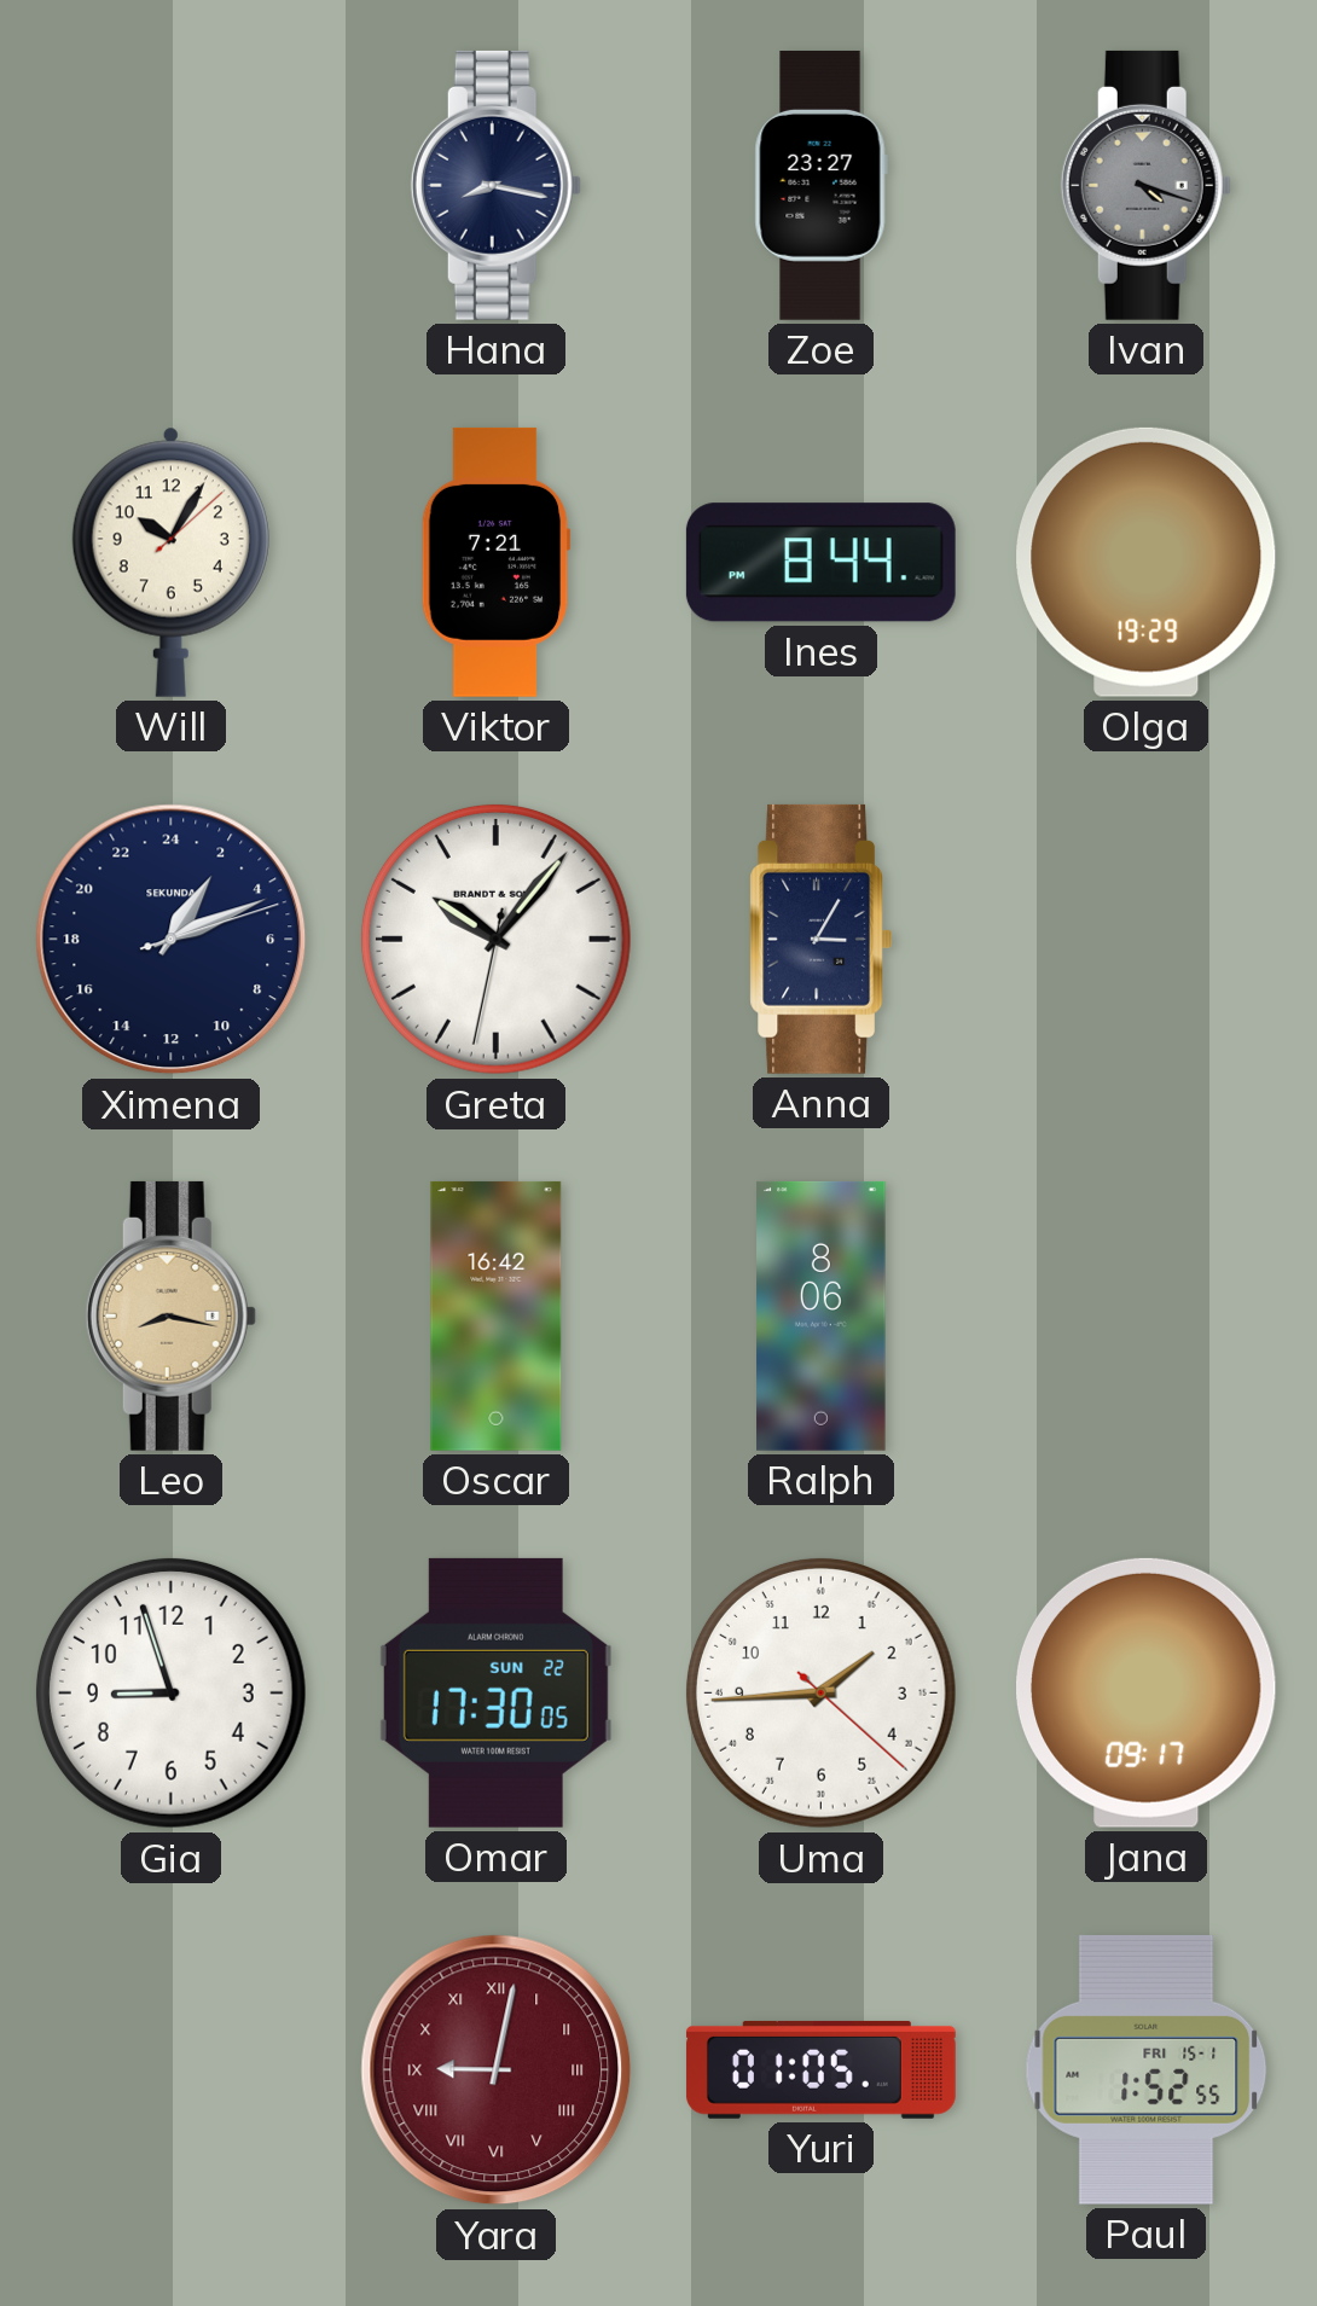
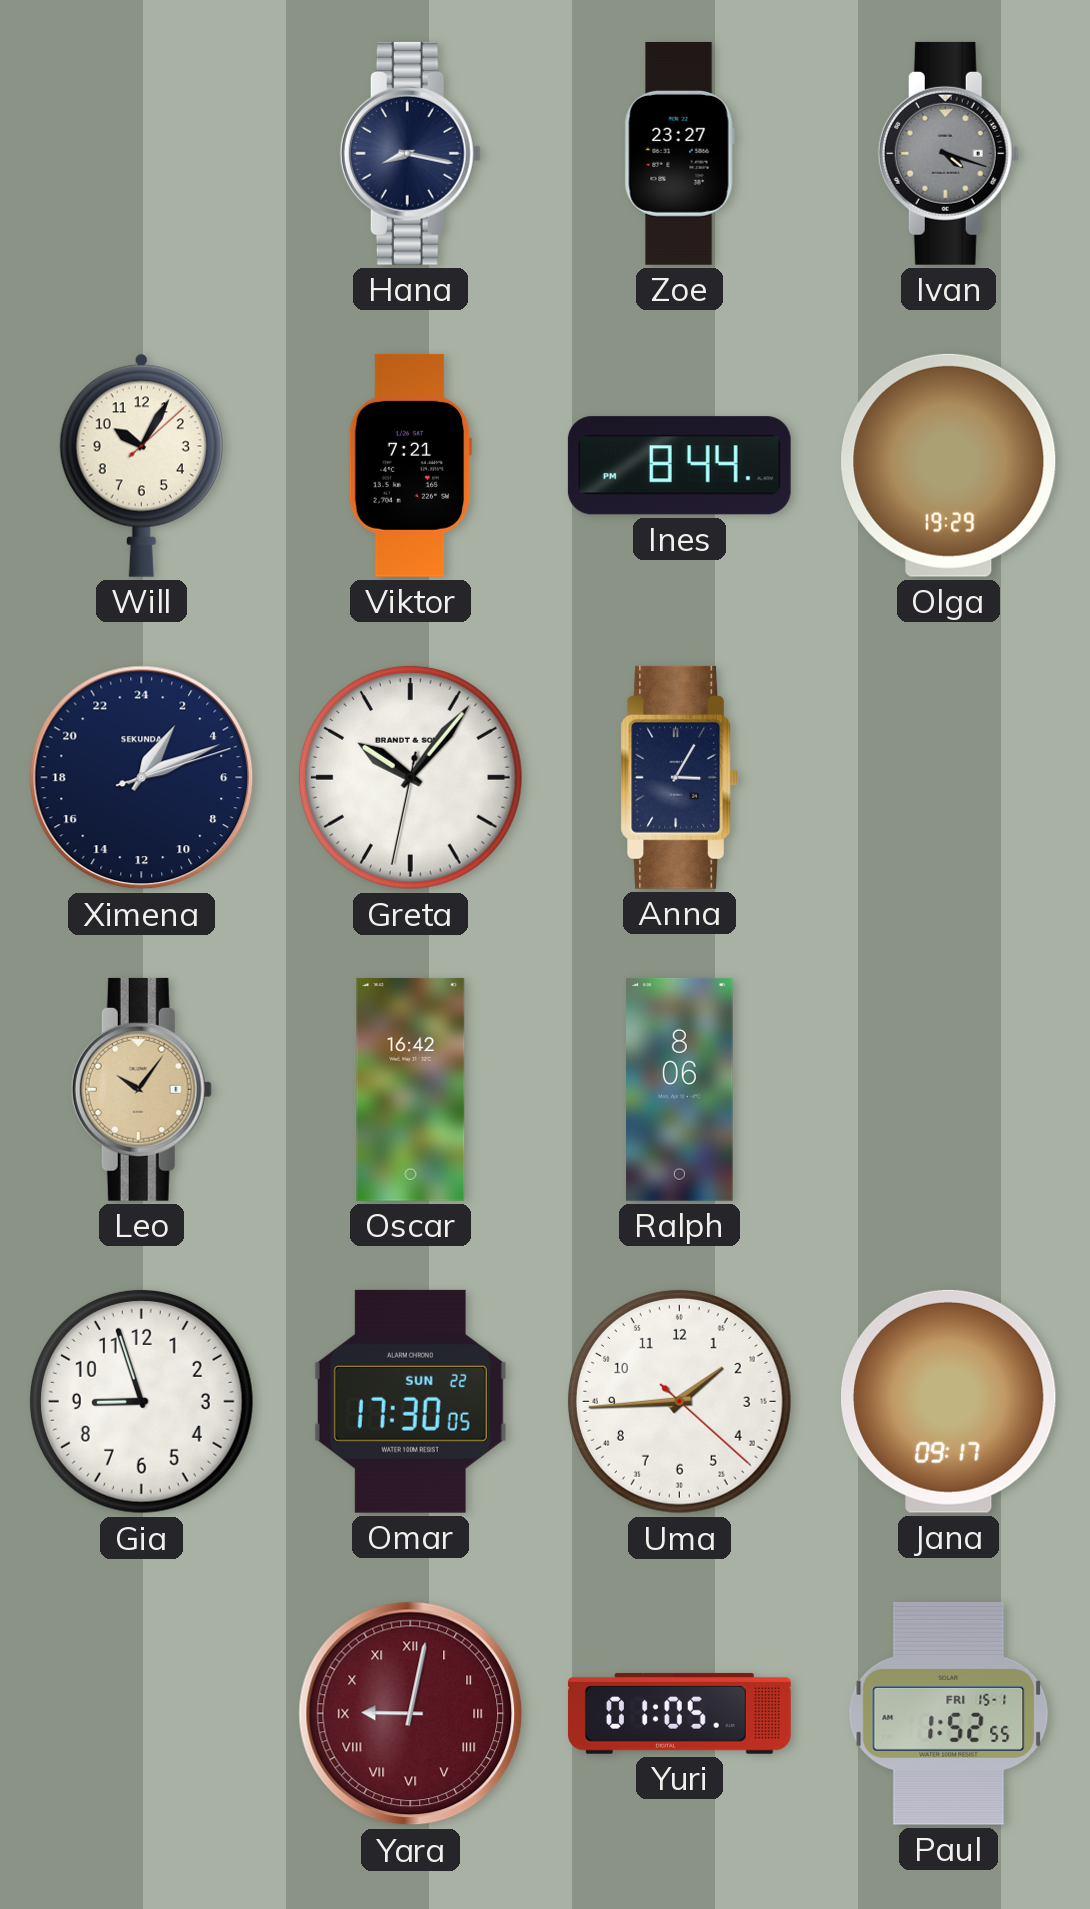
Leo: 8:17 -> 10:06
